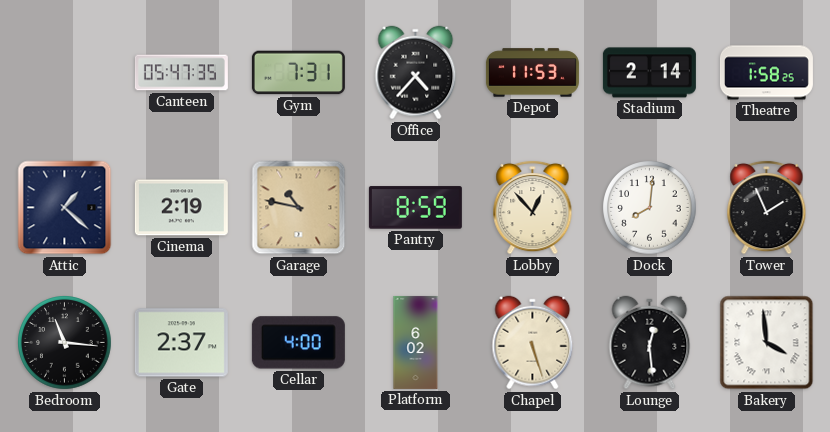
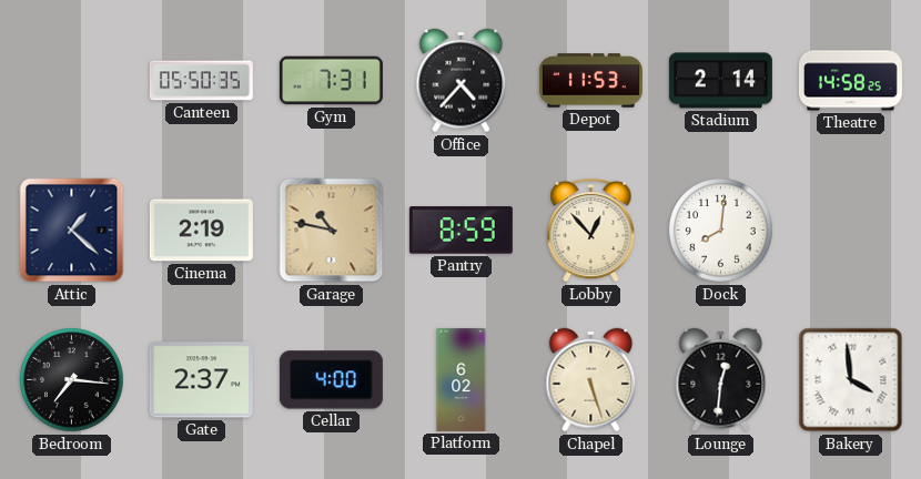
Canteen: 05:47 -> 05:50
Theatre: 1:58 -> 14:58
Tower: 1:56 -> none
Bedroom: 11:16 -> 7:16
Lounge: 12:29 -> 12:31
